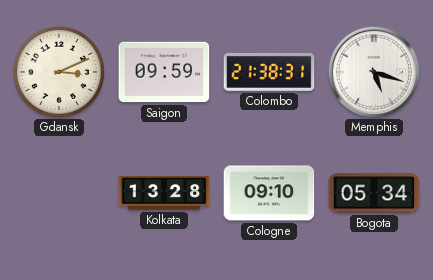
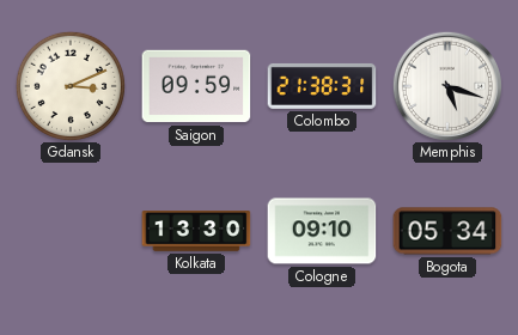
Kolkata: 13:28 -> 13:30
